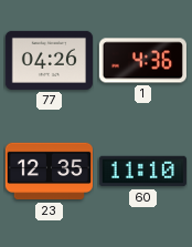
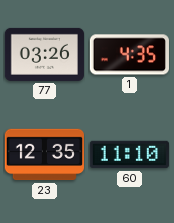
77: 04:26 -> 03:26
1: 4:36 -> 4:35
